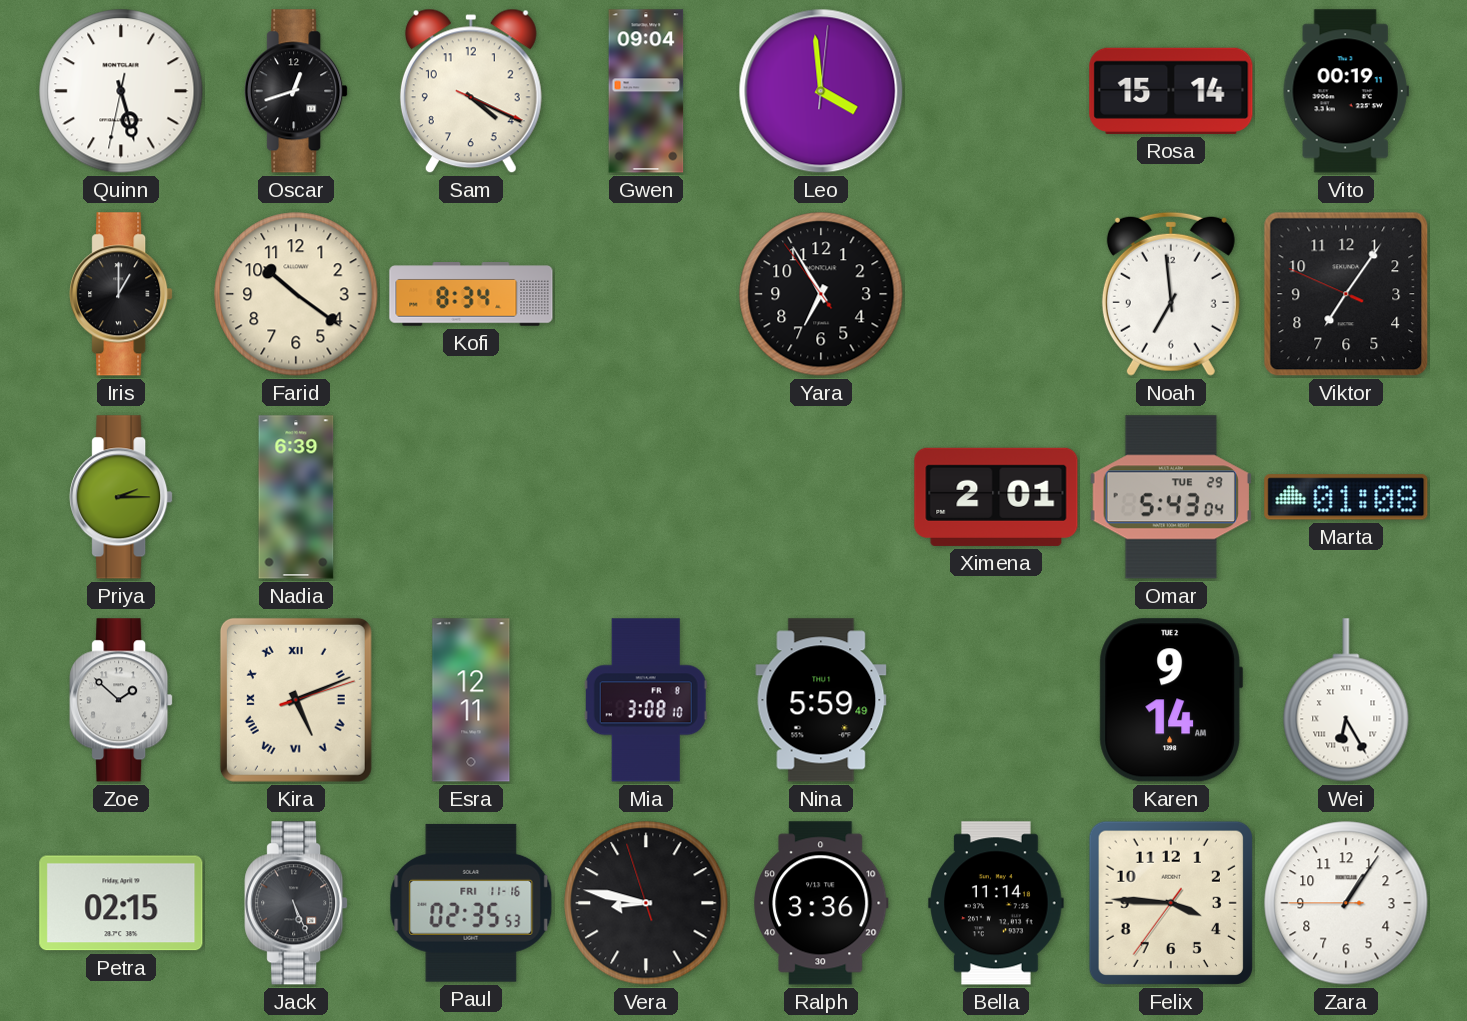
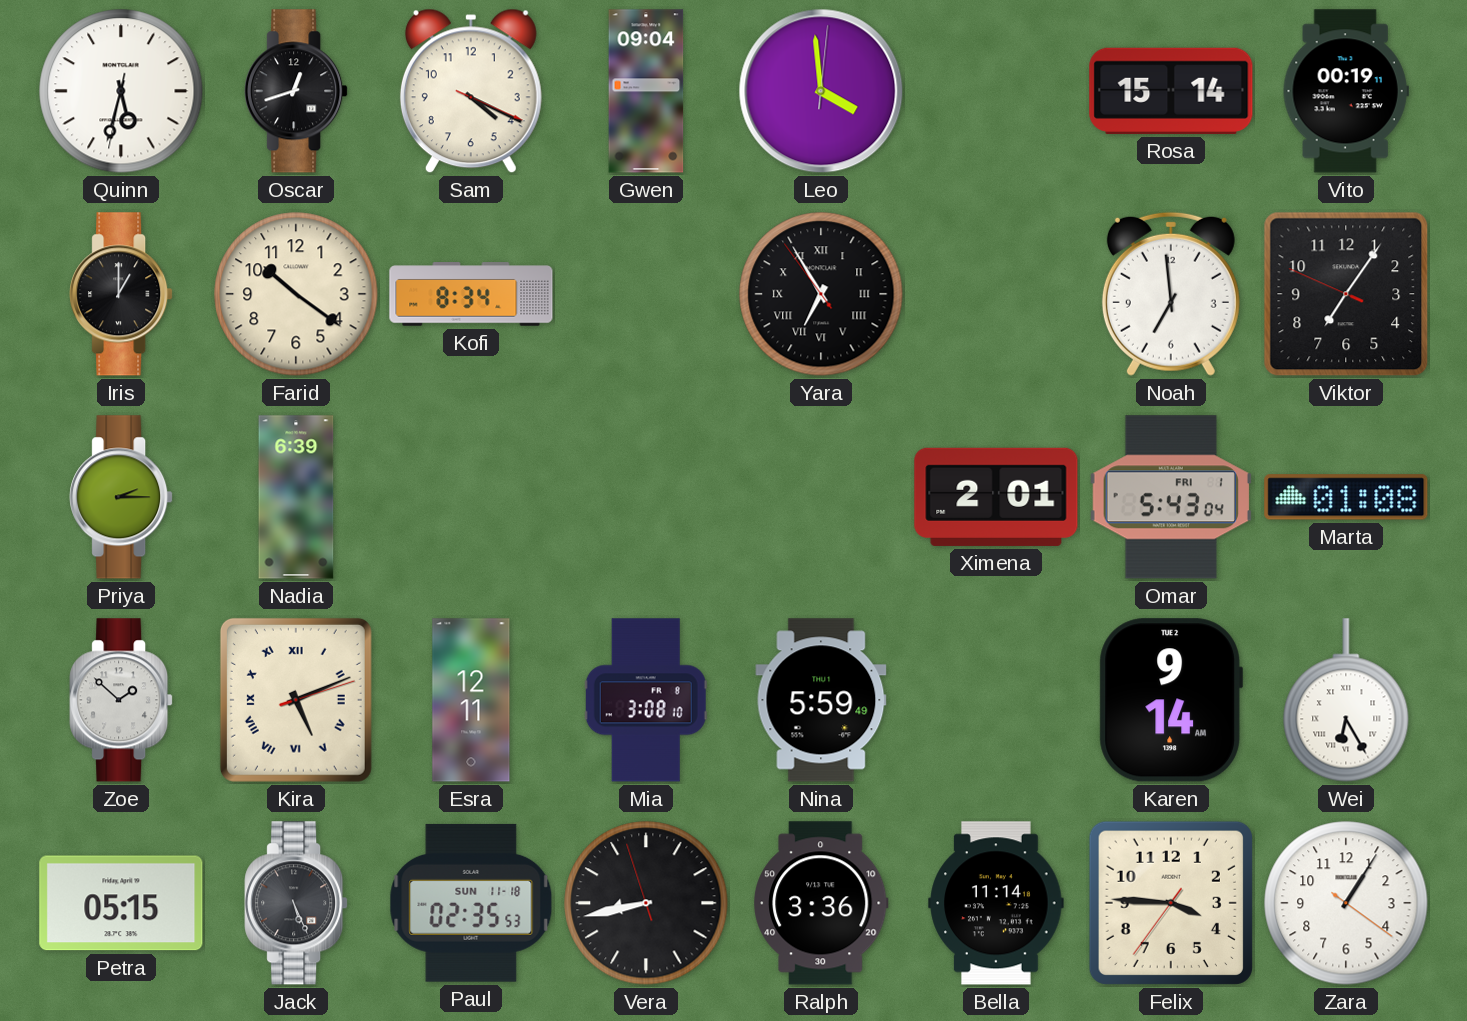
Quinn: 5:27 -> 5:32
Yara numerals: Arabic -> Roman
Omar date: TUE 29 -> FRI 1
Petra: 02:15 -> 05:15
Paul date: FRI 11-16 -> SUN 11-18
Vera: 8:46 -> 8:42
Zara: 1:05:45 -> 1:05:21
